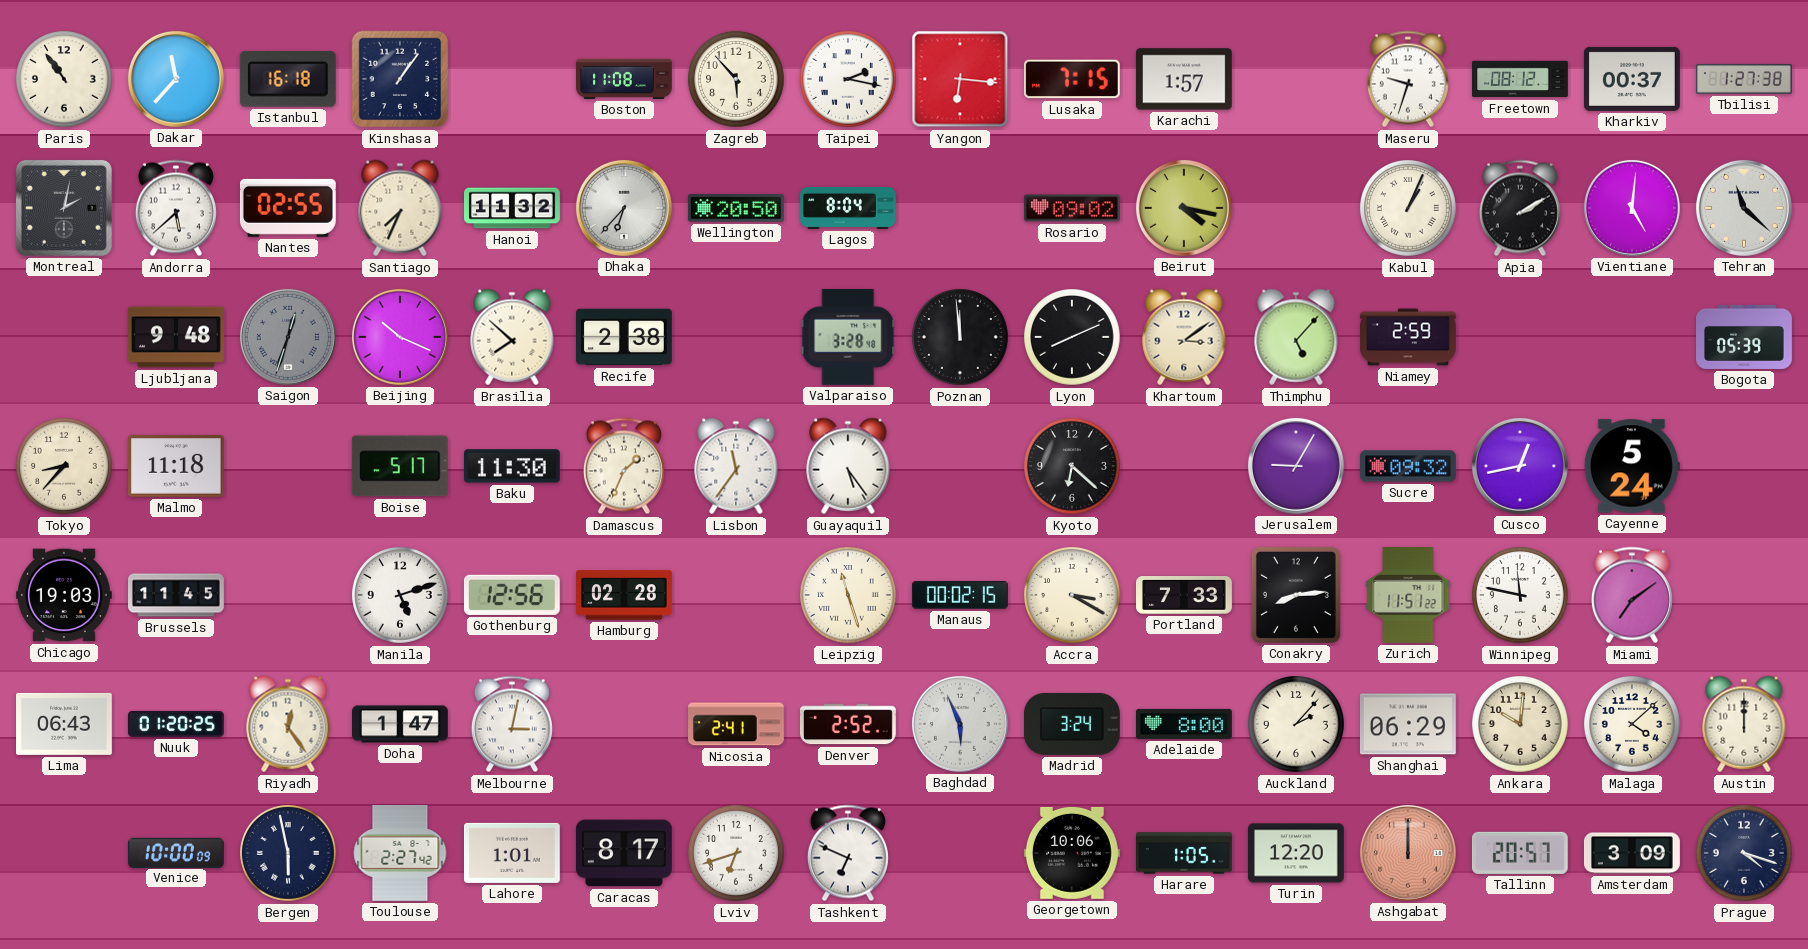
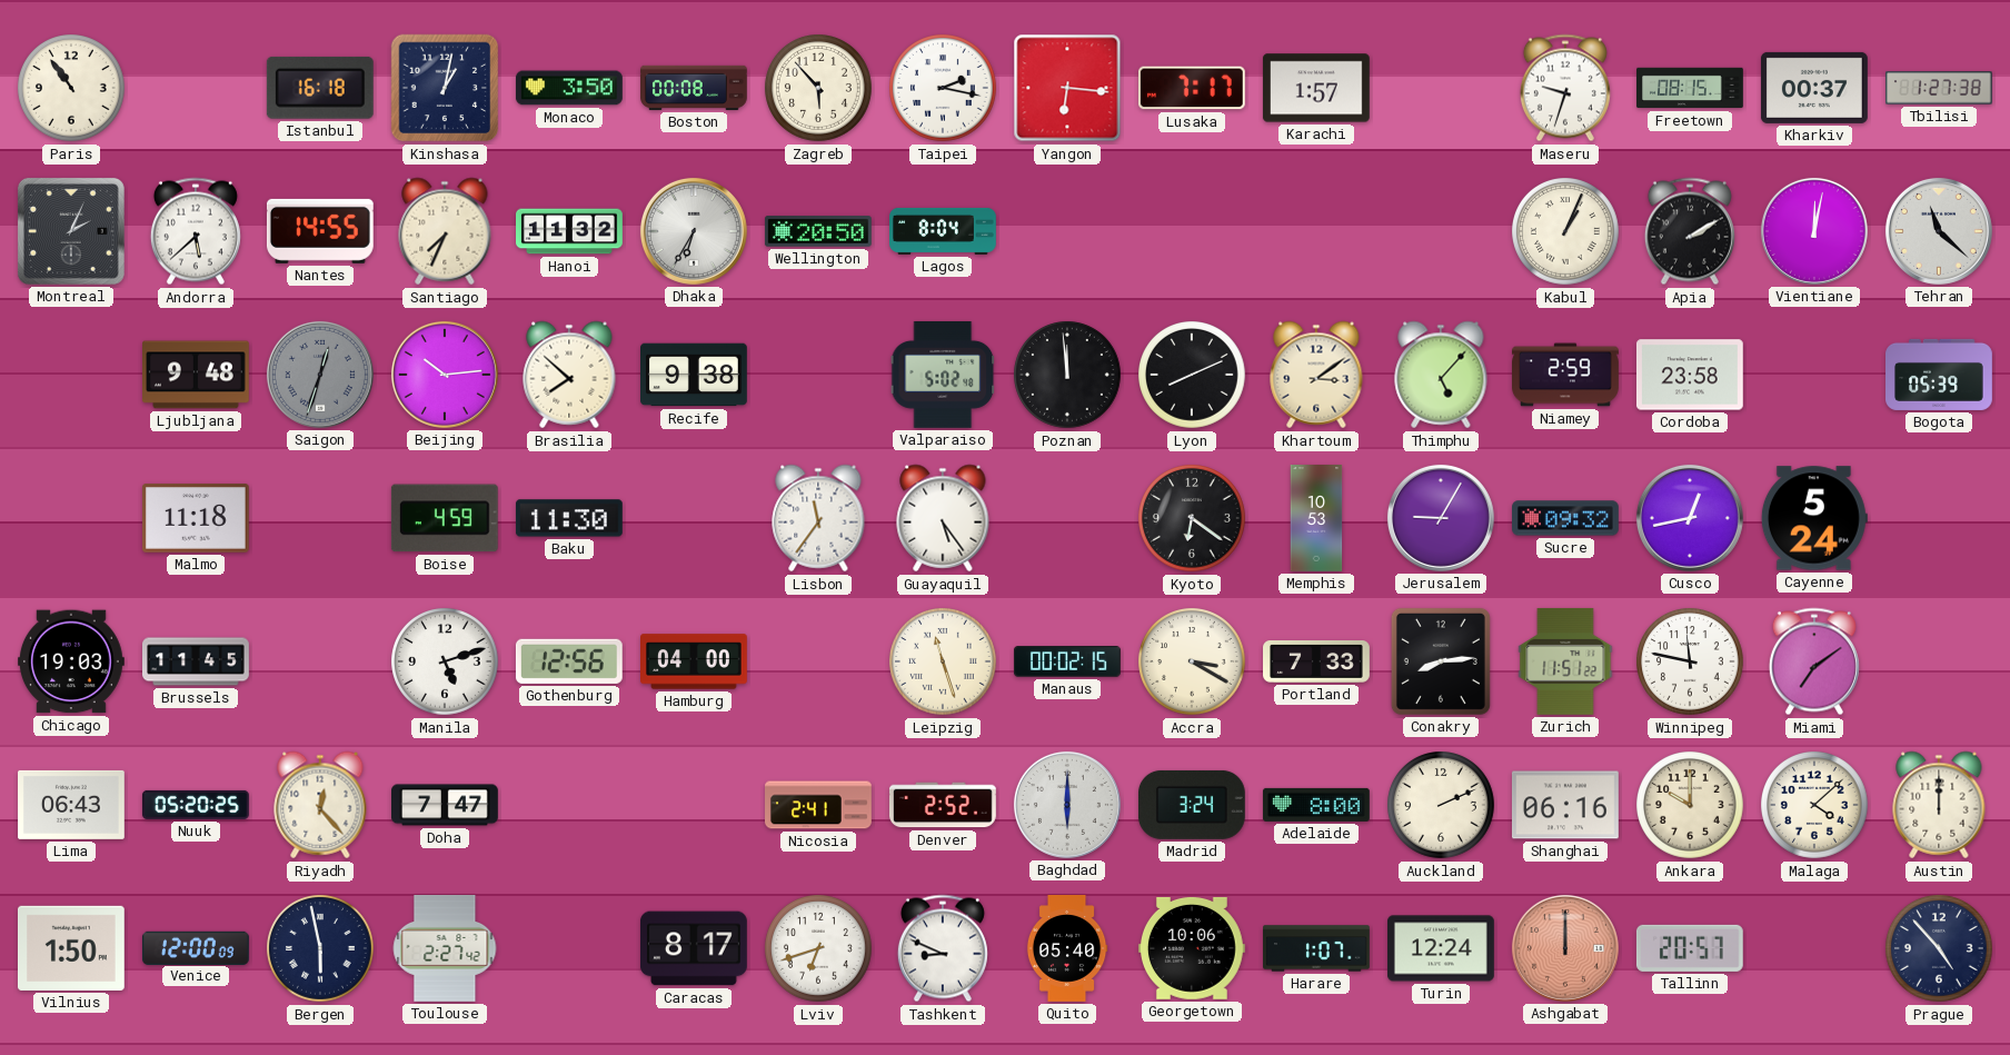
Dakar: 11:37 -> none
Kinshasa: 1:06 -> 1:02
Monaco: none -> 3:50
Boston: 11:08 -> 00:08
Lusaka: 7:15 -> 7:17
Freetown: 08:12 -> 08:15
Montreal: 2:02 -> 2:04
Nantes: 02:55 -> 14:55
Dhaka: 6:37 -> 6:35
Rosario: 09:02 -> none
Beirut: 4:17 -> none
Vientiane: 5:01 -> 12:02
Beijing: 10:19 -> 10:14
Recife: 2:38 -> 9:38
Valparaiso: 3:28 -> 5:02
Cordoba: none -> 23:58
Tokyo: 8:37 -> none
Boise: 5:17 -> 4:59
Damascus: 1:34 -> none
Kyoto: 6:22 -> 6:21
Memphis: none -> 10:53
Hamburg: 02:28 -> 04:00
Nuuk: 01:20 -> 05:20
Riyadh: 12:24 -> 12:23
Doha: 1:47 -> 7:47
Melbourne: 3:02 -> none
Baghdad: 5:56 -> 6:00
Auckland: 2:07 -> 2:11
Shanghai: 06:29 -> 06:16
Ankara: 10:01 -> 10:00
Vilnius: none -> 1:50
Venice: 10:00 -> 12:00
Lahore: 1:01 -> none
Tashkent: 6:49 -> 8:49
Quito: none -> 05:40
Harare: 1:05 -> 1:07
Turin: 12:20 -> 12:24
Amsterdam: 3:09 -> none
Prague: 4:18 -> 4:53
